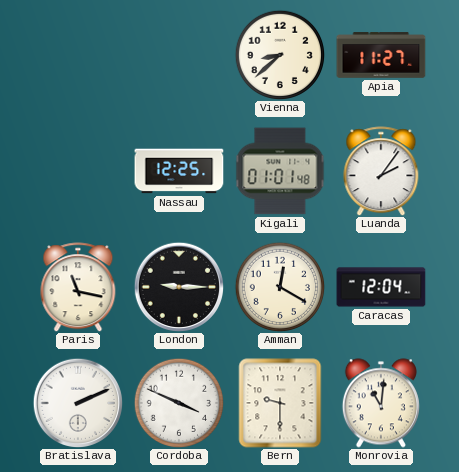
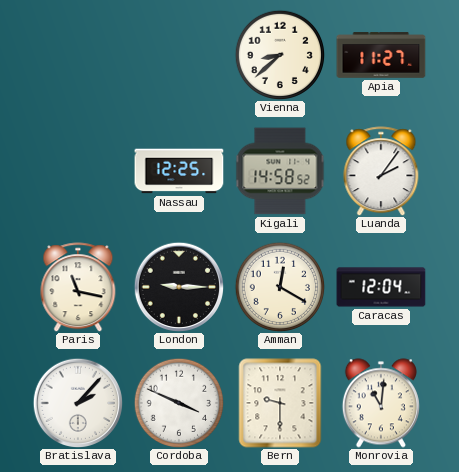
Kigali: 01:01 -> 14:58
Bratislava: 2:11 -> 2:07
